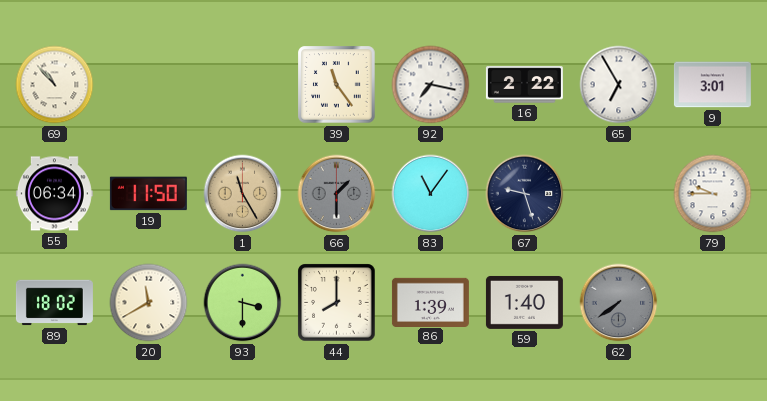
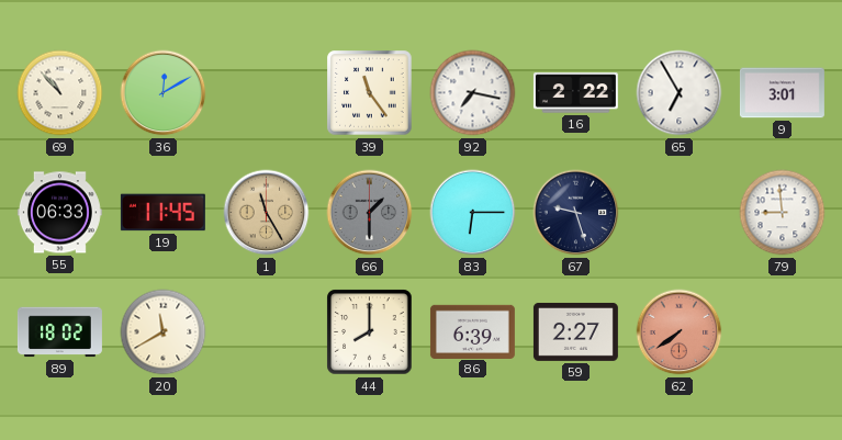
36: none -> 12:10
55: 06:34 -> 06:33
19: 11:50 -> 11:45
83: 11:06 -> 6:15
79: 9:45 -> 8:59
93: 3:30 -> none
86: 1:39 -> 6:39
59: 1:40 -> 2:27
62 dial: grey -> salmon
